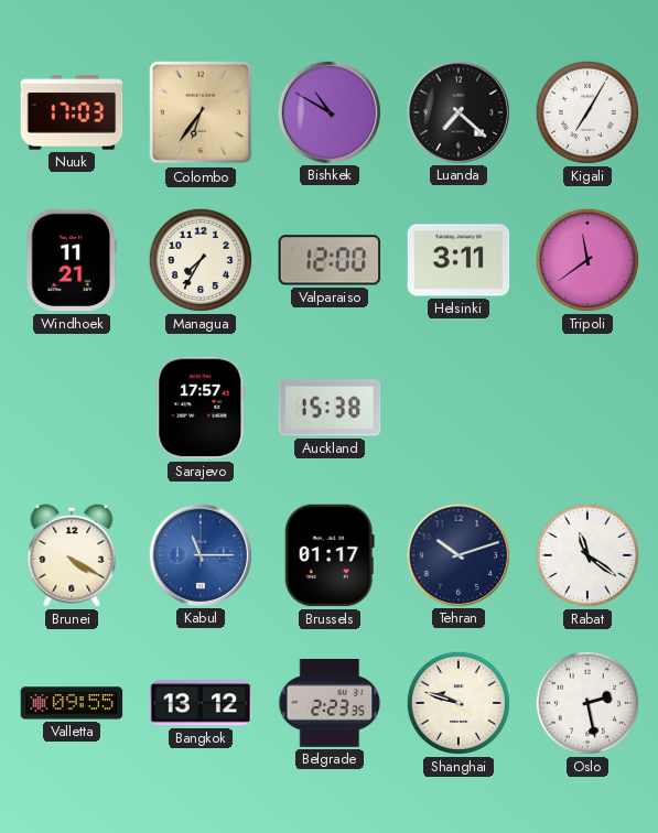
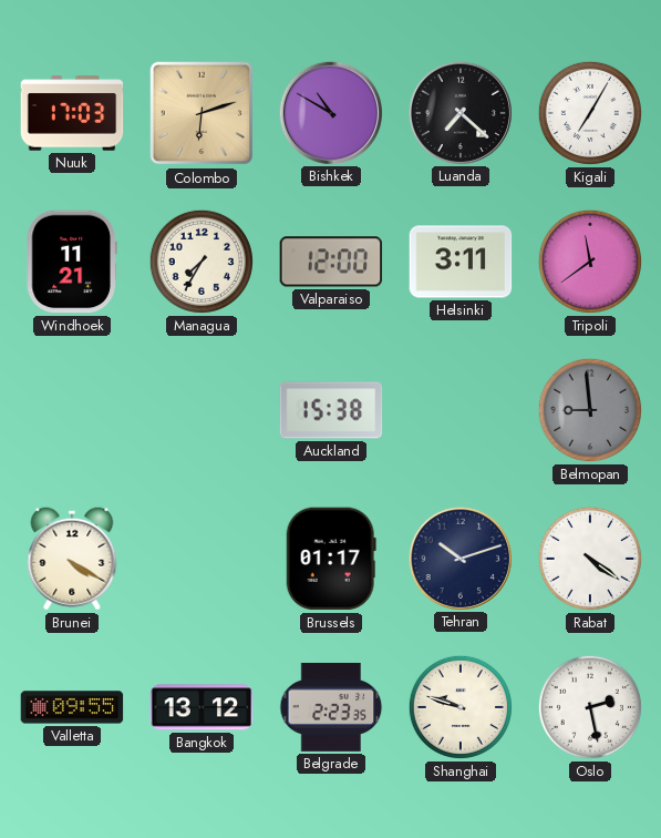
Colombo: 6:36 -> 6:12
Sarajevo: 17:57 -> none
Belmopan: none -> 8:59
Kabul: 11:15 -> none
Rabat: 11:21 -> 4:21
